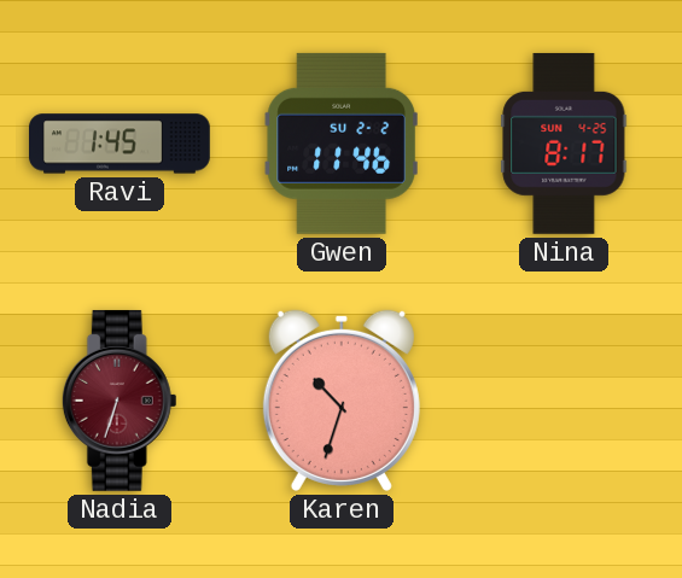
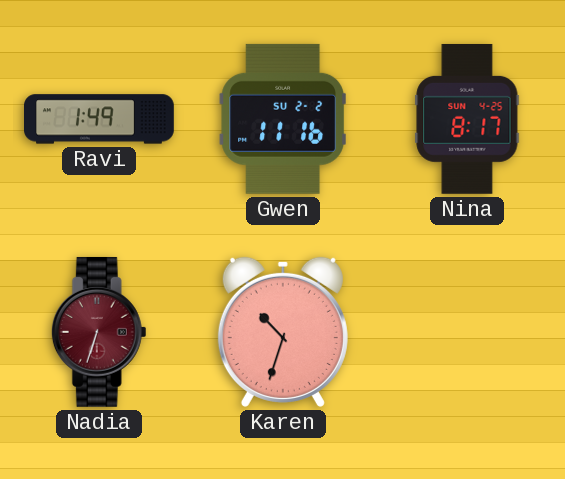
Ravi: 1:45 -> 1:49
Gwen: 11:46 -> 11:16
